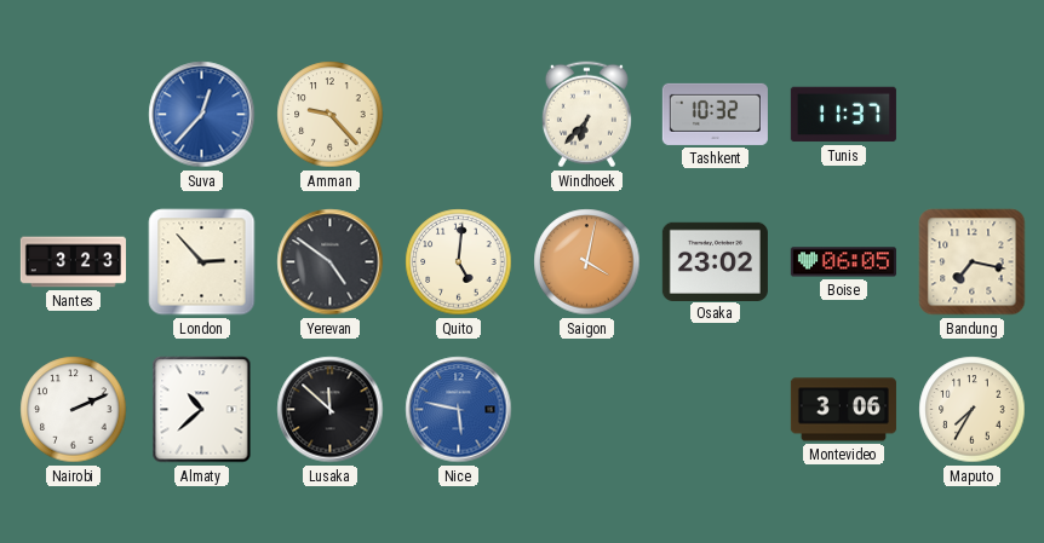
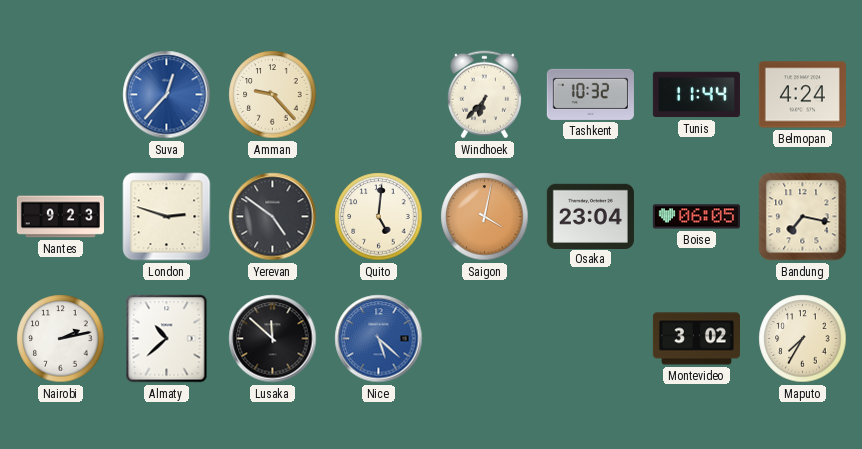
Tunis: 11:37 -> 11:44
Belmopan: none -> 4:24
Nantes: 3:23 -> 9:23
London: 2:53 -> 2:48
Osaka: 23:02 -> 23:04
Nairobi: 2:11 -> 2:13
Nice: 5:47 -> 5:22
Montevideo: 3:06 -> 3:02
